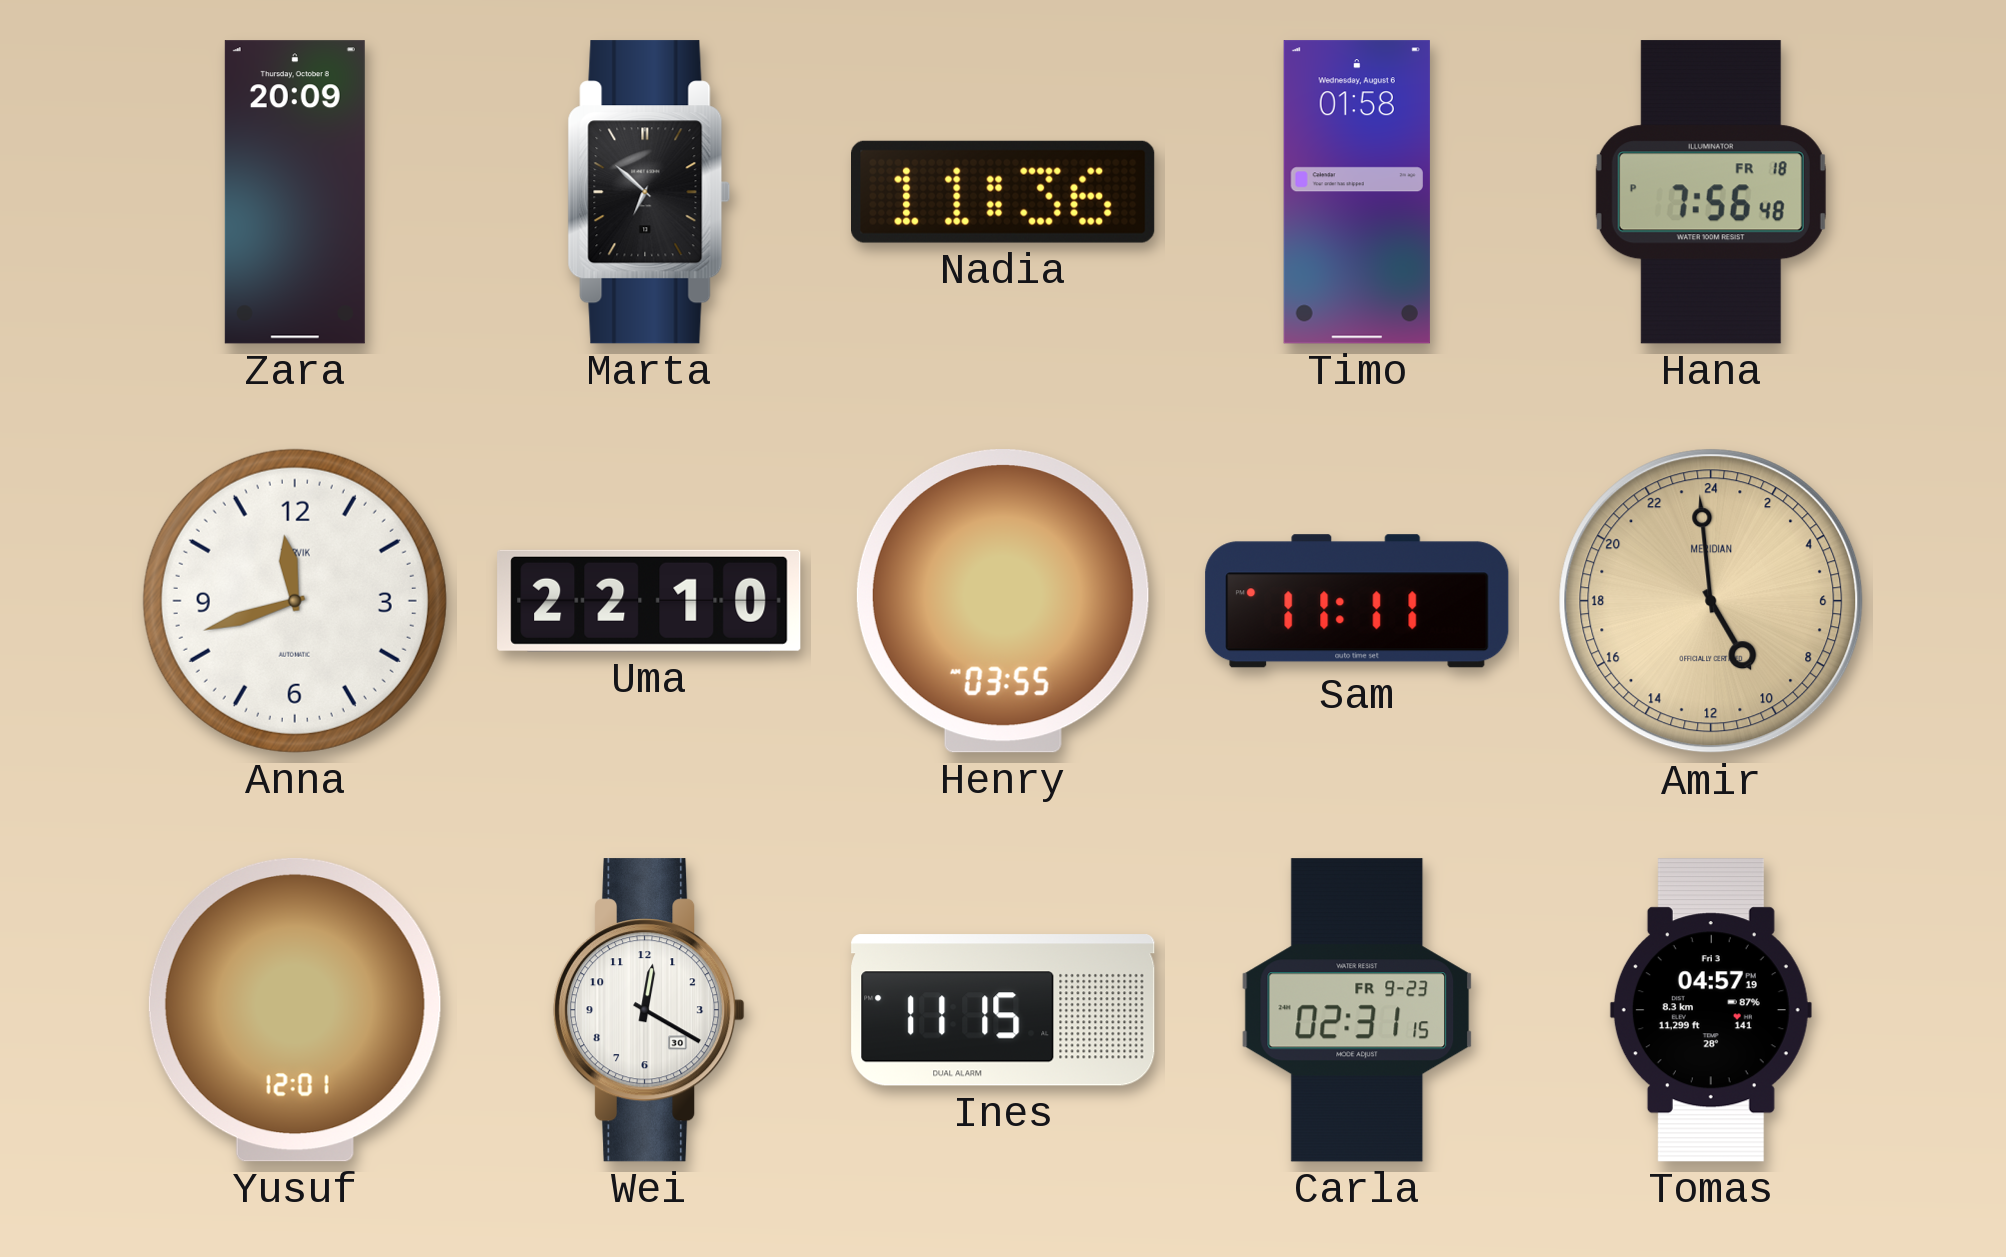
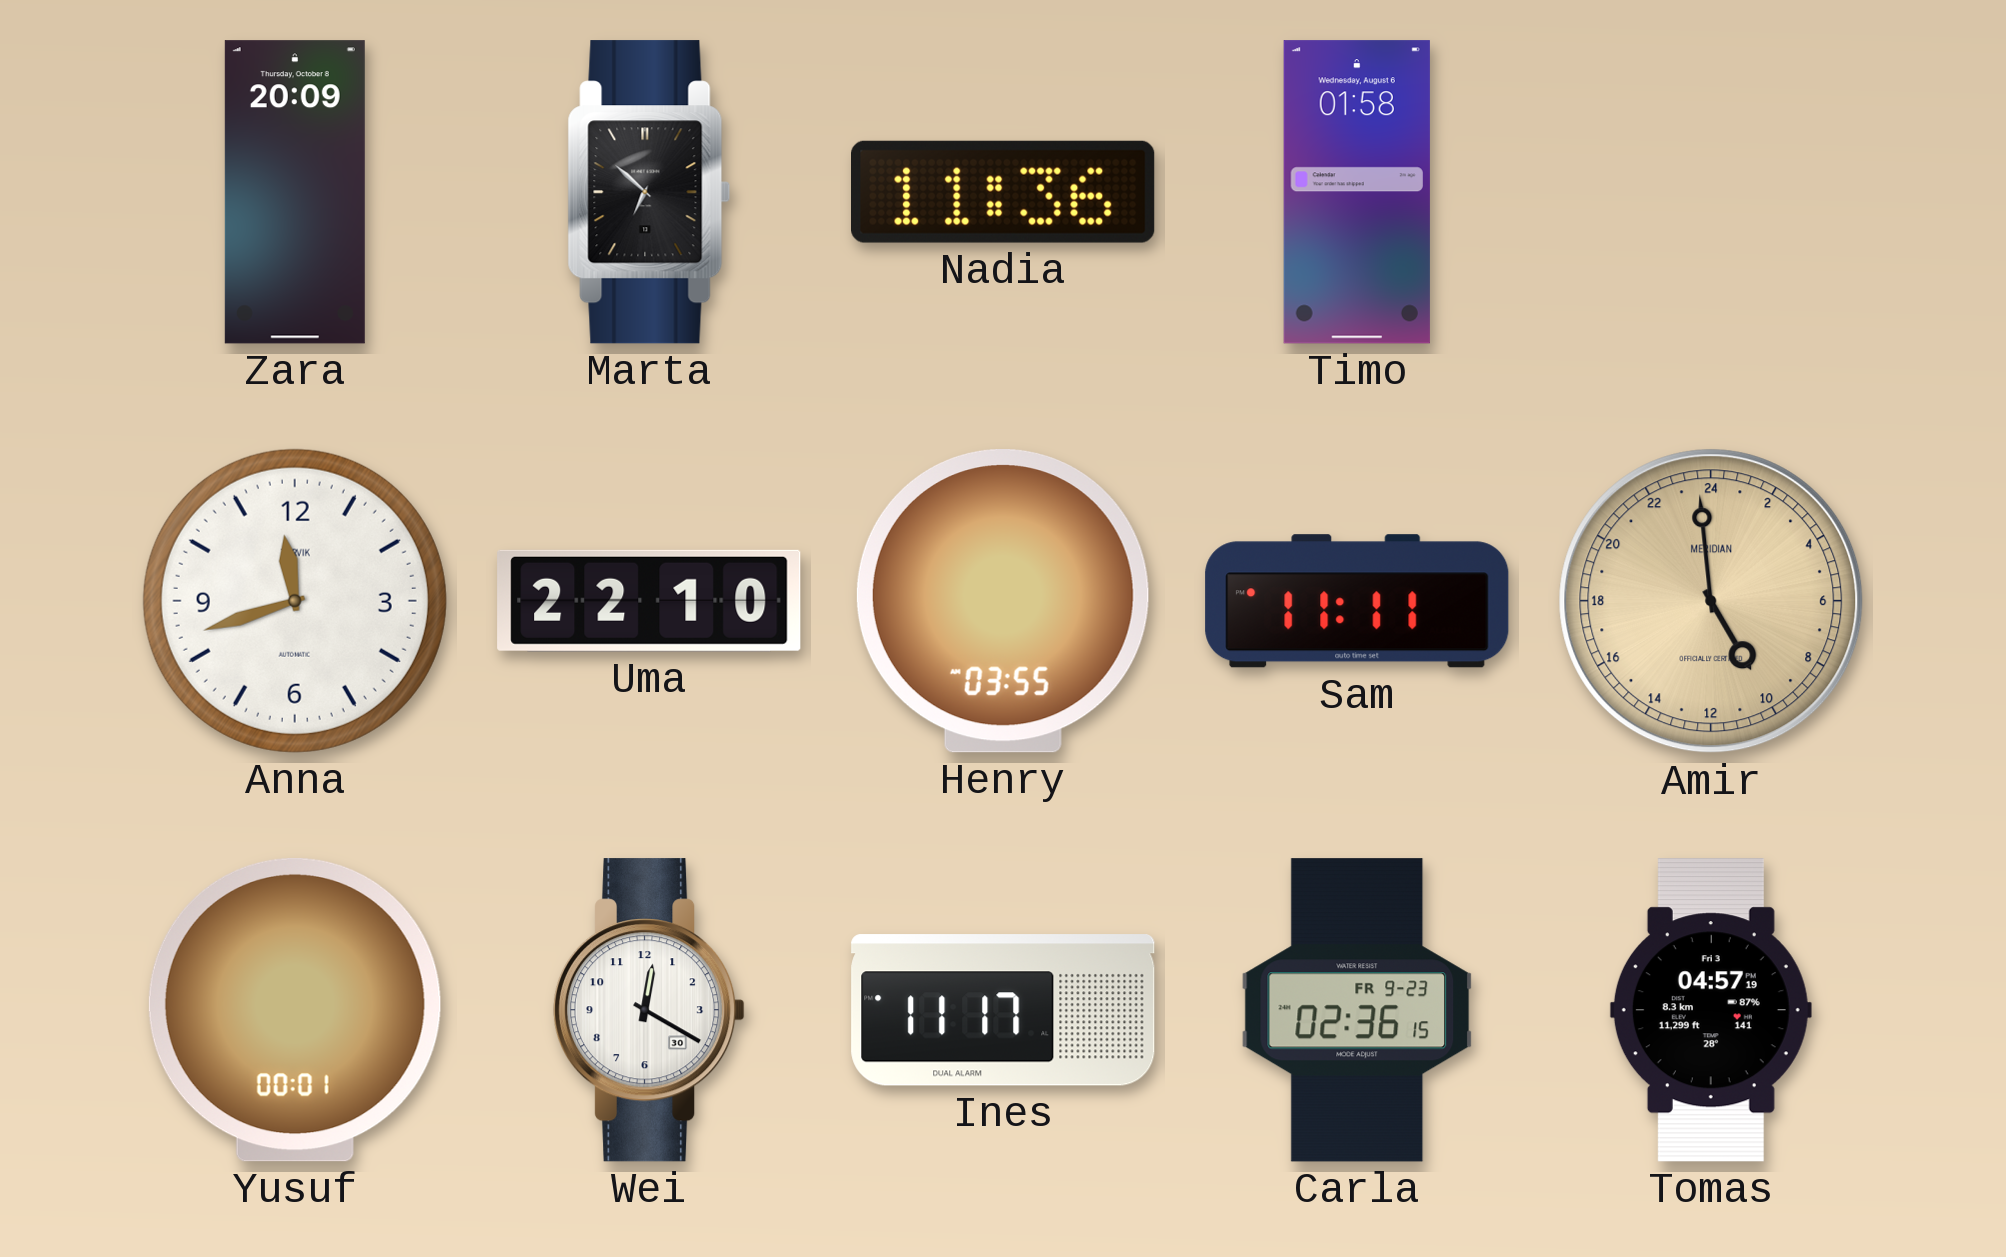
Hana: 7:56 -> none
Yusuf: 12:01 -> 00:01
Ines: 11:15 -> 11:17
Carla: 02:31 -> 02:36
